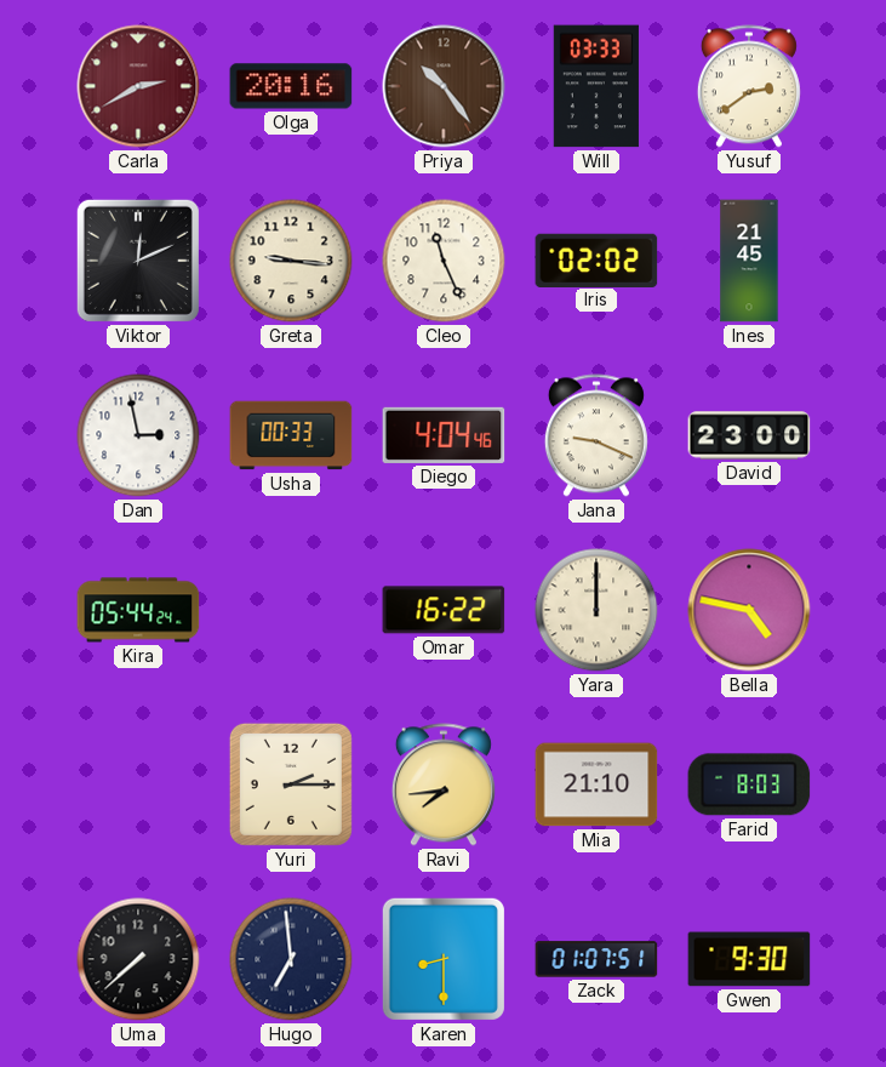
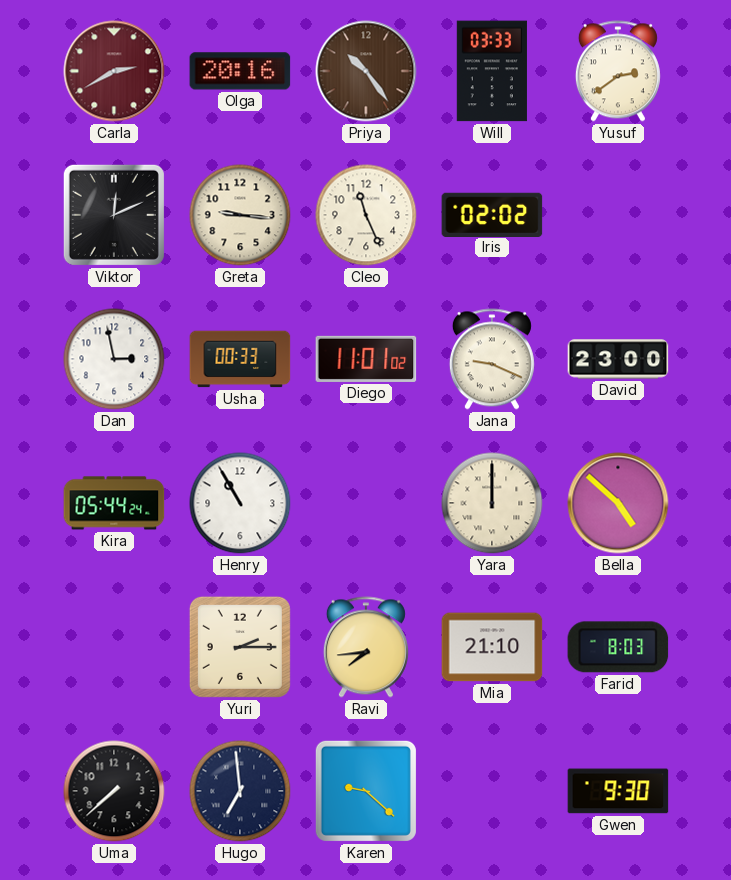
Ines: 21:45 -> none
Diego: 4:04 -> 11:01
Henry: none -> 10:55
Omar: 16:22 -> none
Bella: 4:47 -> 4:52
Karen: 8:30 -> 9:22
Zack: 01:07 -> none
